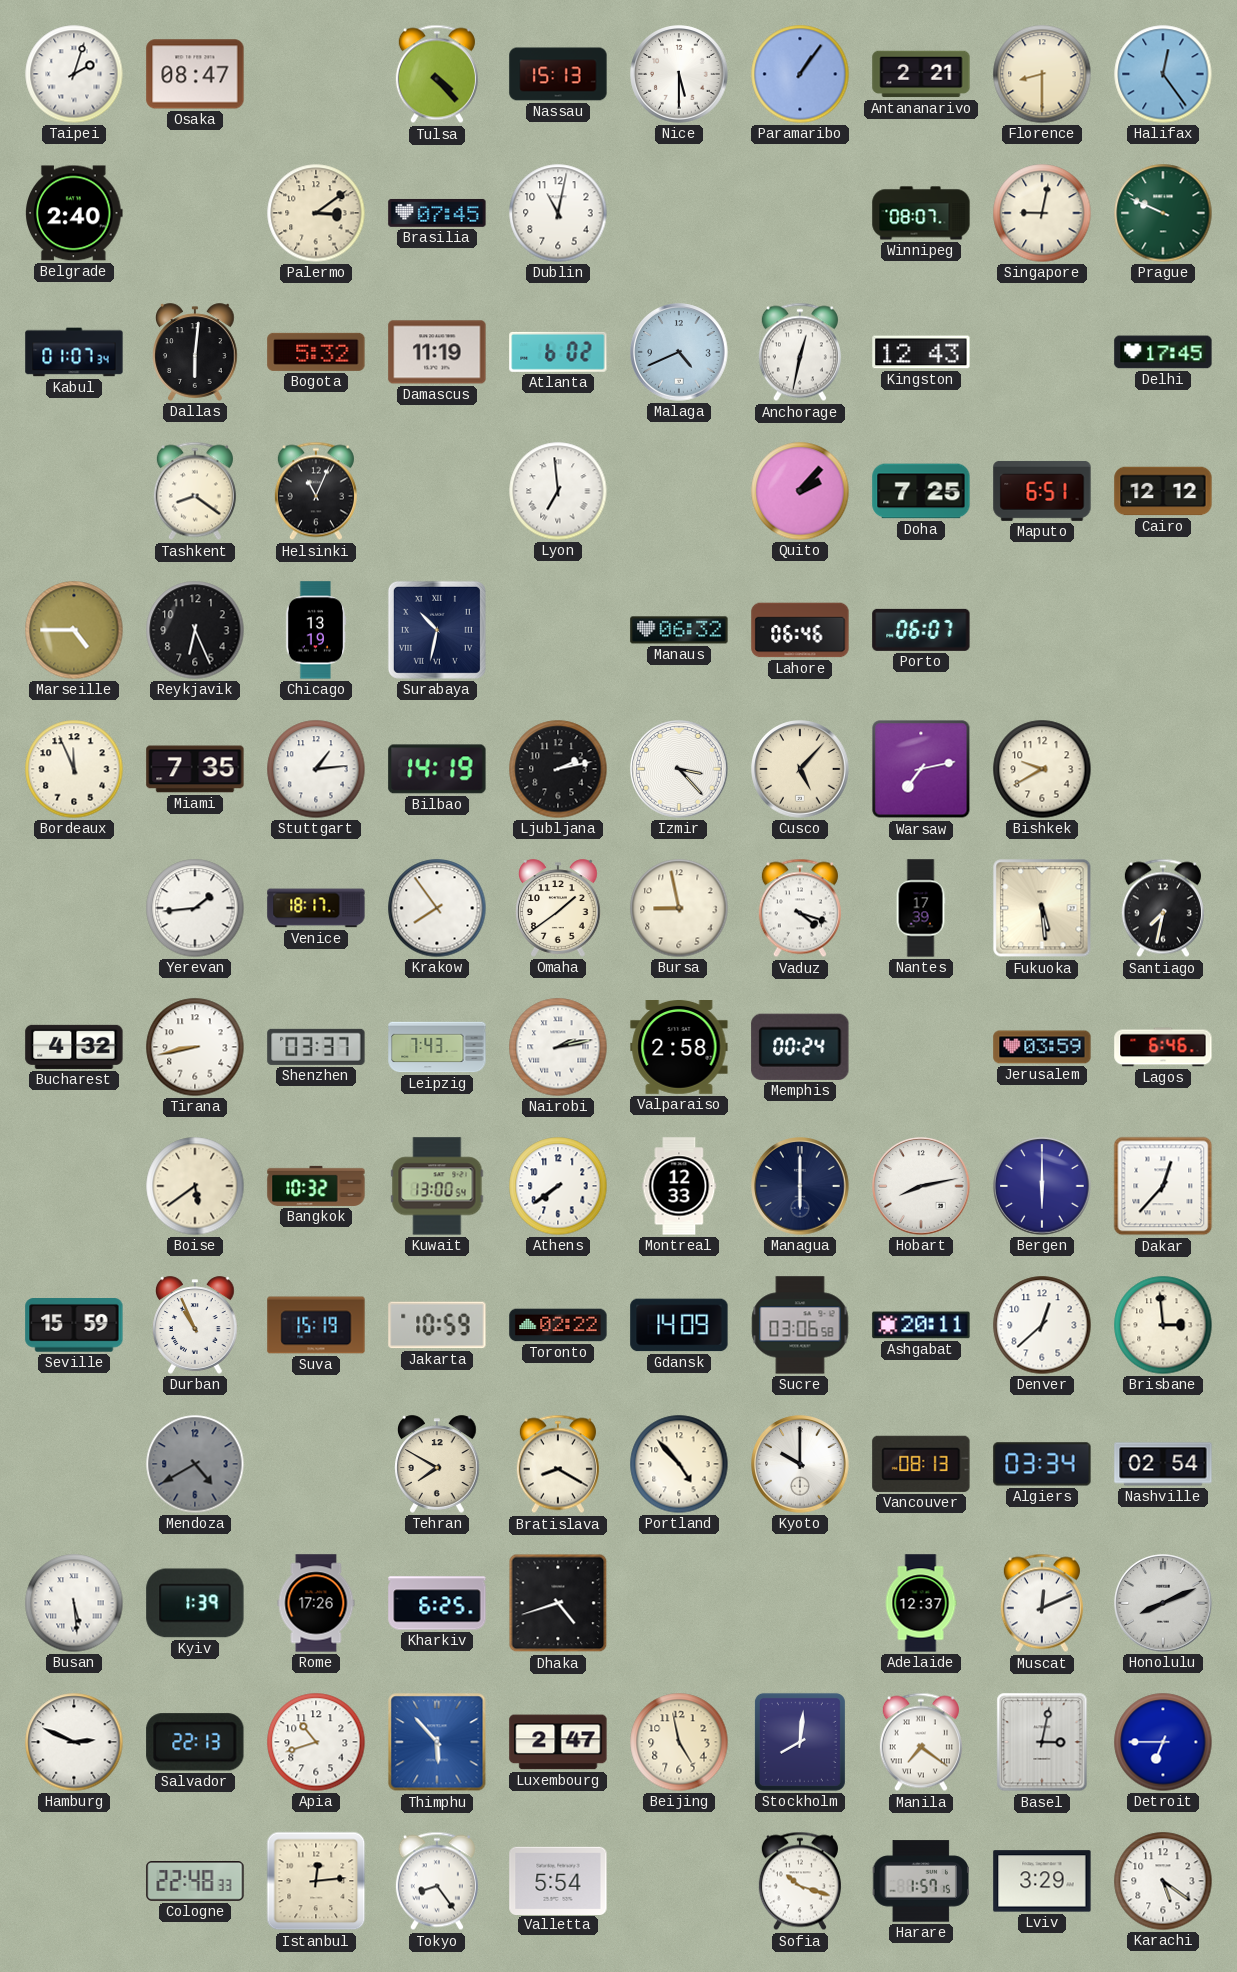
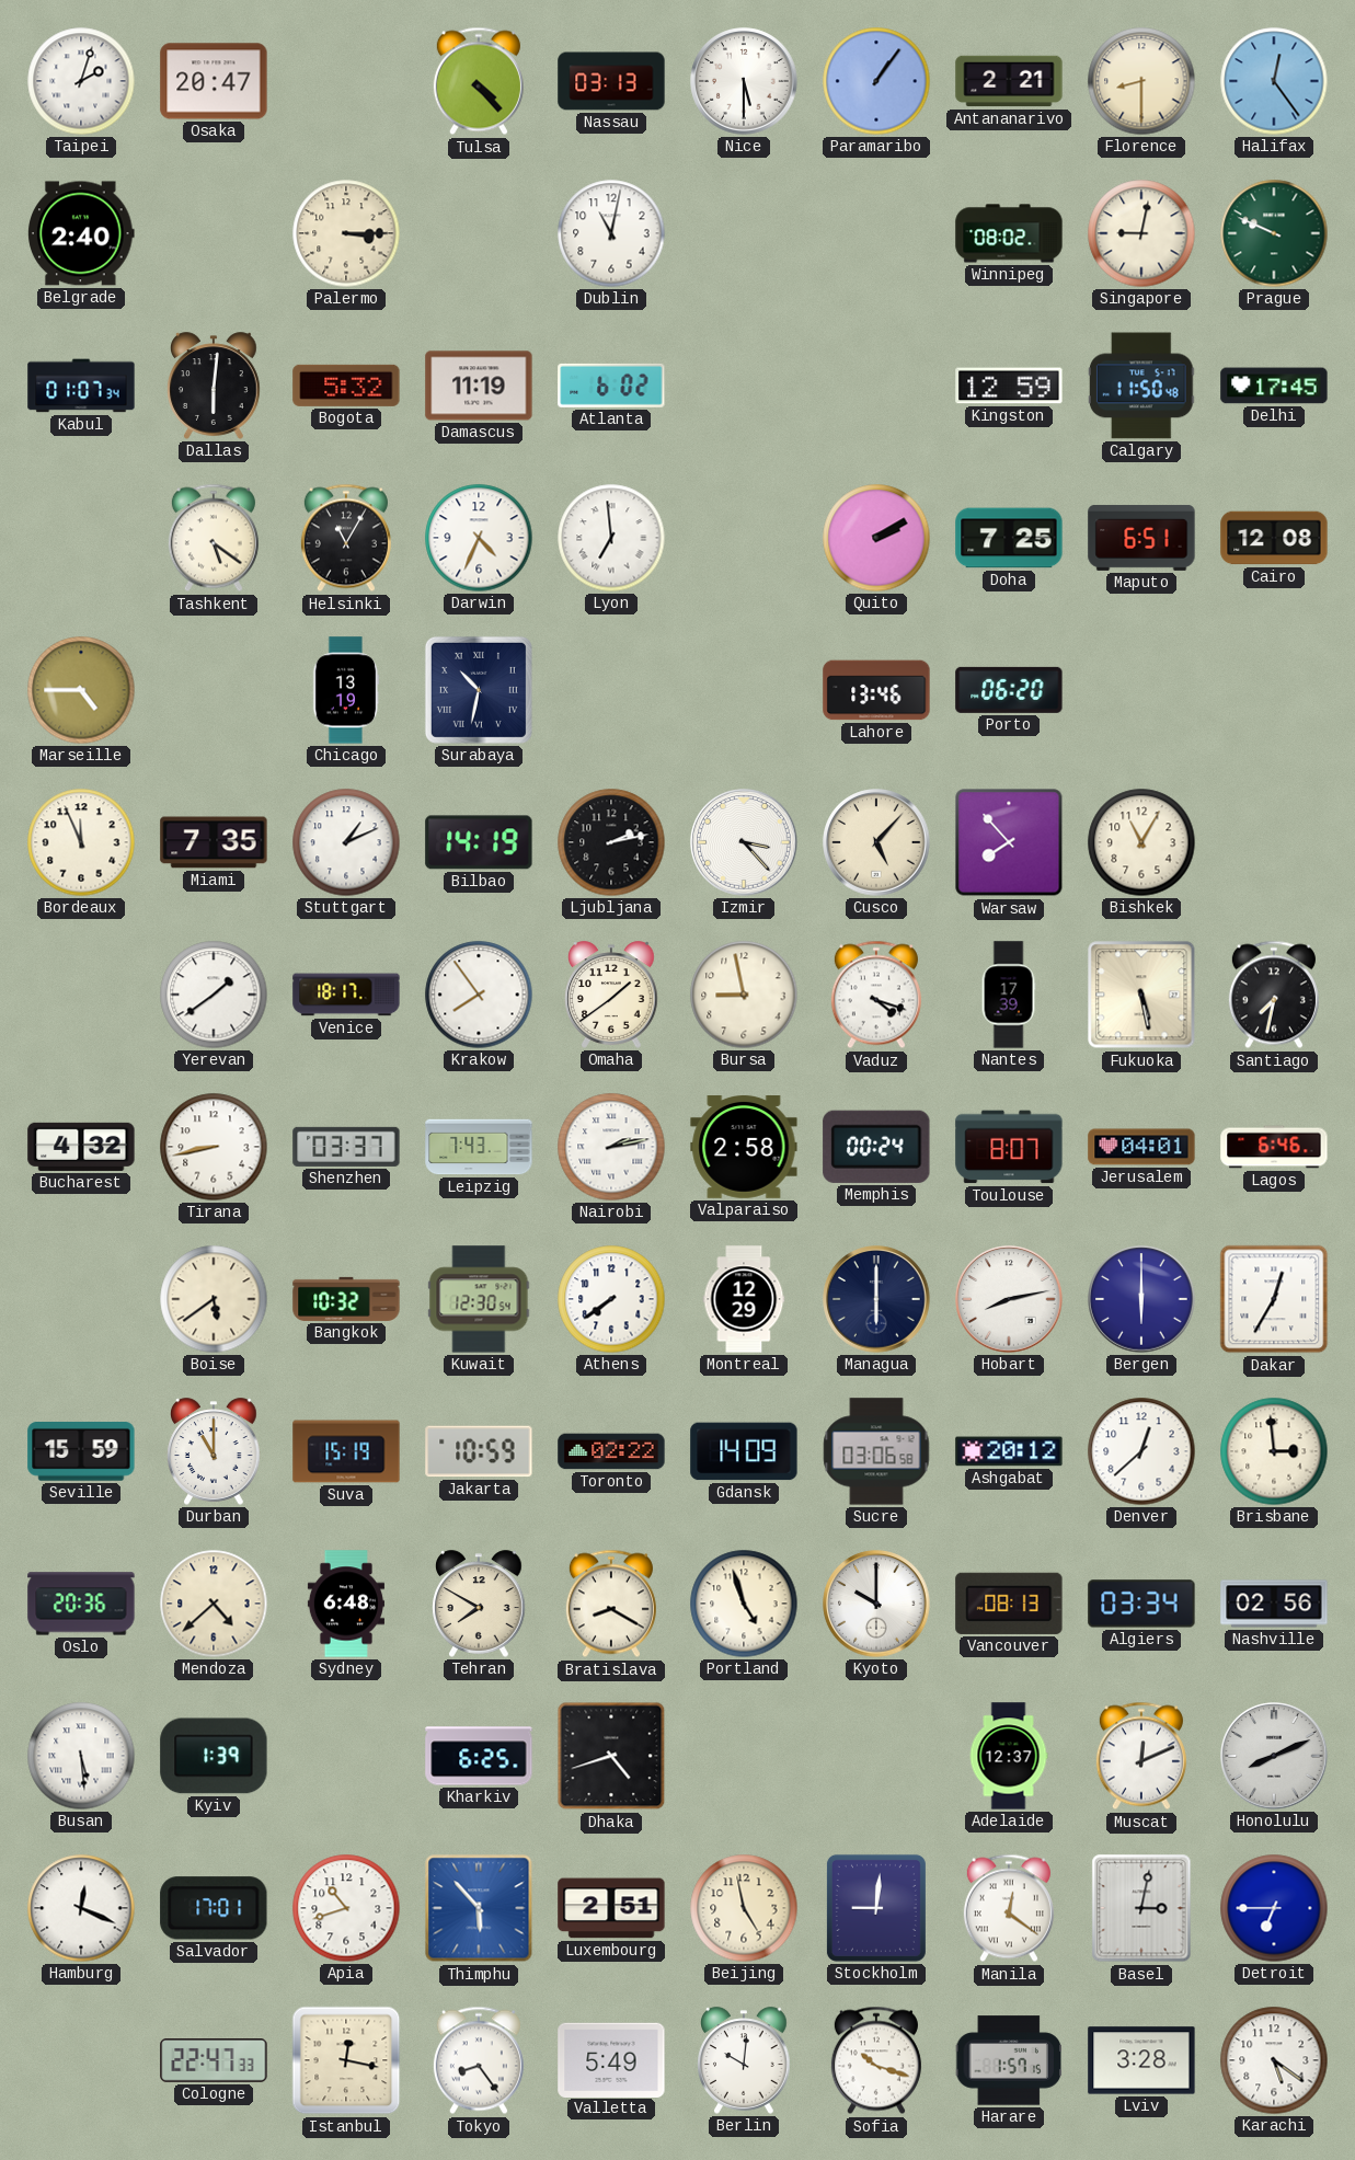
Osaka: 08:47 -> 20:47
Nassau: 15:13 -> 03:13
Palermo: 3:09 -> 3:15
Brasilia: 07:45 -> none
Winnipeg: 08:07 -> 08:02
Malaga: 4:41 -> none
Anchorage: 12:32 -> none
Kingston: 12:43 -> 12:59
Calgary: none -> 11:50
Tashkent: 8:21 -> 5:21
Helsinki: 11:04 -> 11:05
Darwin: none -> 4:34
Quito: 2:07 -> 2:10
Cairo: 12:12 -> 12:08
Reykjavik: 6:26 -> none
Manaus: 06:32 -> none
Lahore: 06:46 -> 13:46
Porto: 06:07 -> 06:20
Stuttgart: 1:14 -> 1:11
Warsaw: 7:13 -> 7:53
Bishkek: 9:40 -> 11:05
Yerevan: 1:44 -> 1:39
Fukuoka: 5:29 -> 5:28
Toulouse: none -> 8:07
Jerusalem: 03:59 -> 04:01
Kuwait: 13:00 -> 12:30
Montreal: 12:33 -> 12:29
Dakar: 12:37 -> 12:35
Durban: 10:56 -> 11:00
Ashgabat: 20:11 -> 20:12
Oslo: none -> 20:36
Mendoza: 4:40 -> 4:38
Mendoza dial: grey -> cream
Sydney: none -> 6:48
Portland: 4:53 -> 4:57
Nashville: 02:54 -> 02:56
Rome: 17:26 -> none
Hamburg: 2:49 -> 12:19
Salvador: 22:13 -> 17:01
Luxembourg: 2:47 -> 2:51
Stockholm: 8:01 -> 9:01
Manila: 7:21 -> 12:21
Cologne: 22:48 -> 22:47
Istanbul: 12:14 -> 12:17
Valletta: 5:54 -> 5:49
Berlin: none -> 10:01
Lviv: 3:29 -> 3:28
